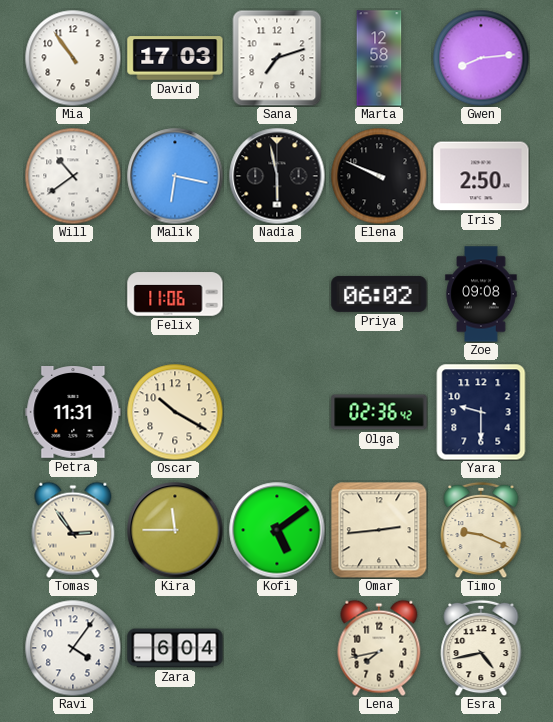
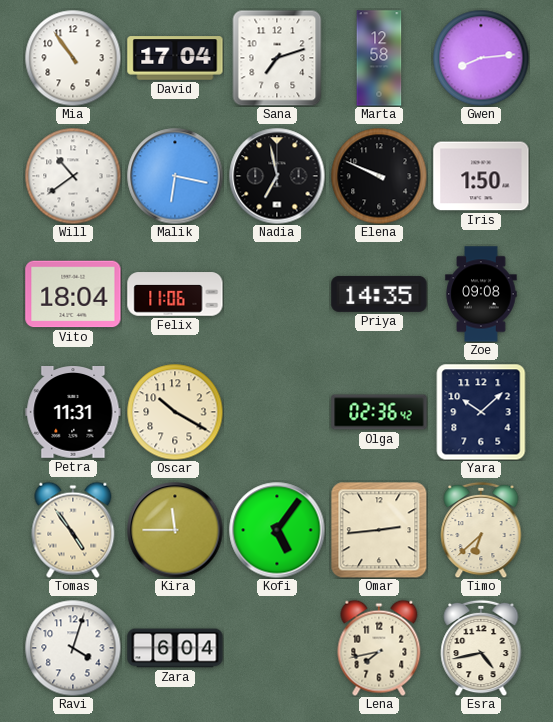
David: 17:03 -> 17:04
Nadia: 5:58 -> 6:58
Iris: 2:50 -> 1:50
Vito: none -> 18:04
Priya: 06:02 -> 14:35
Yara: 9:30 -> 10:08
Tomas: 2:54 -> 4:54
Kofi: 5:09 -> 5:06
Timo: 9:19 -> 6:38
Ravi: 4:06 -> 4:03
